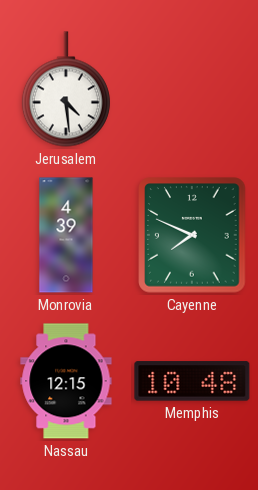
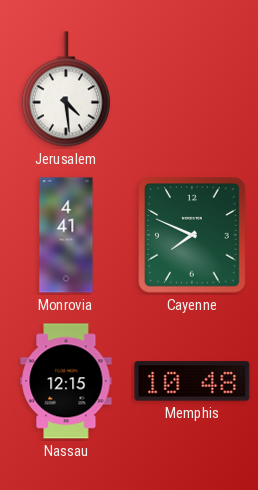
Monrovia: 4:39 -> 4:41
